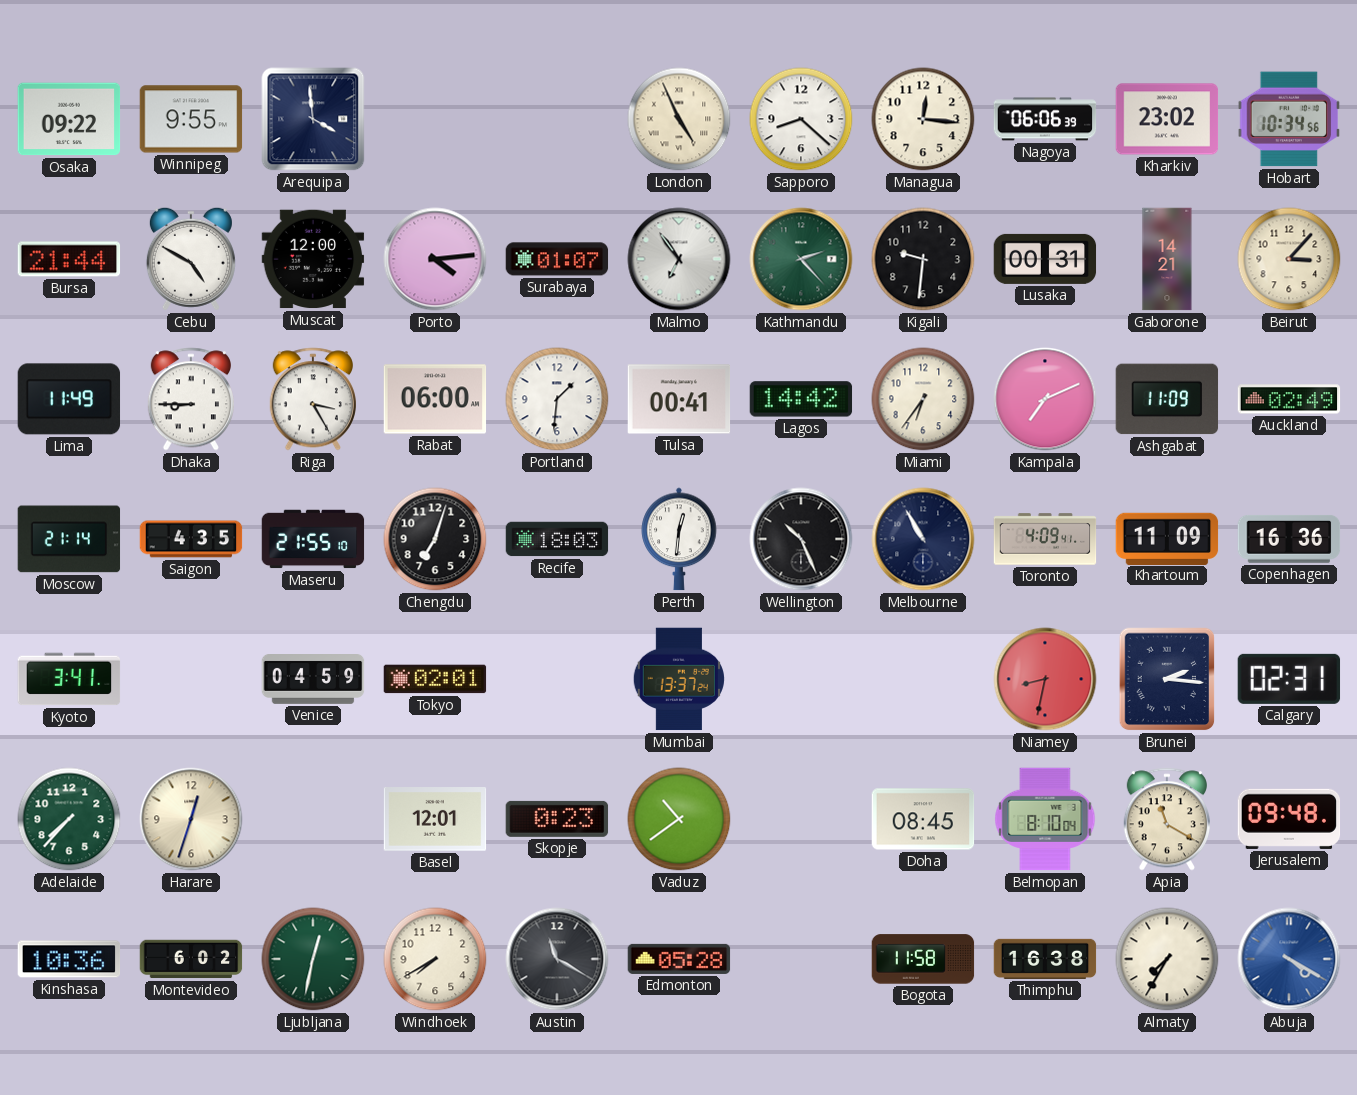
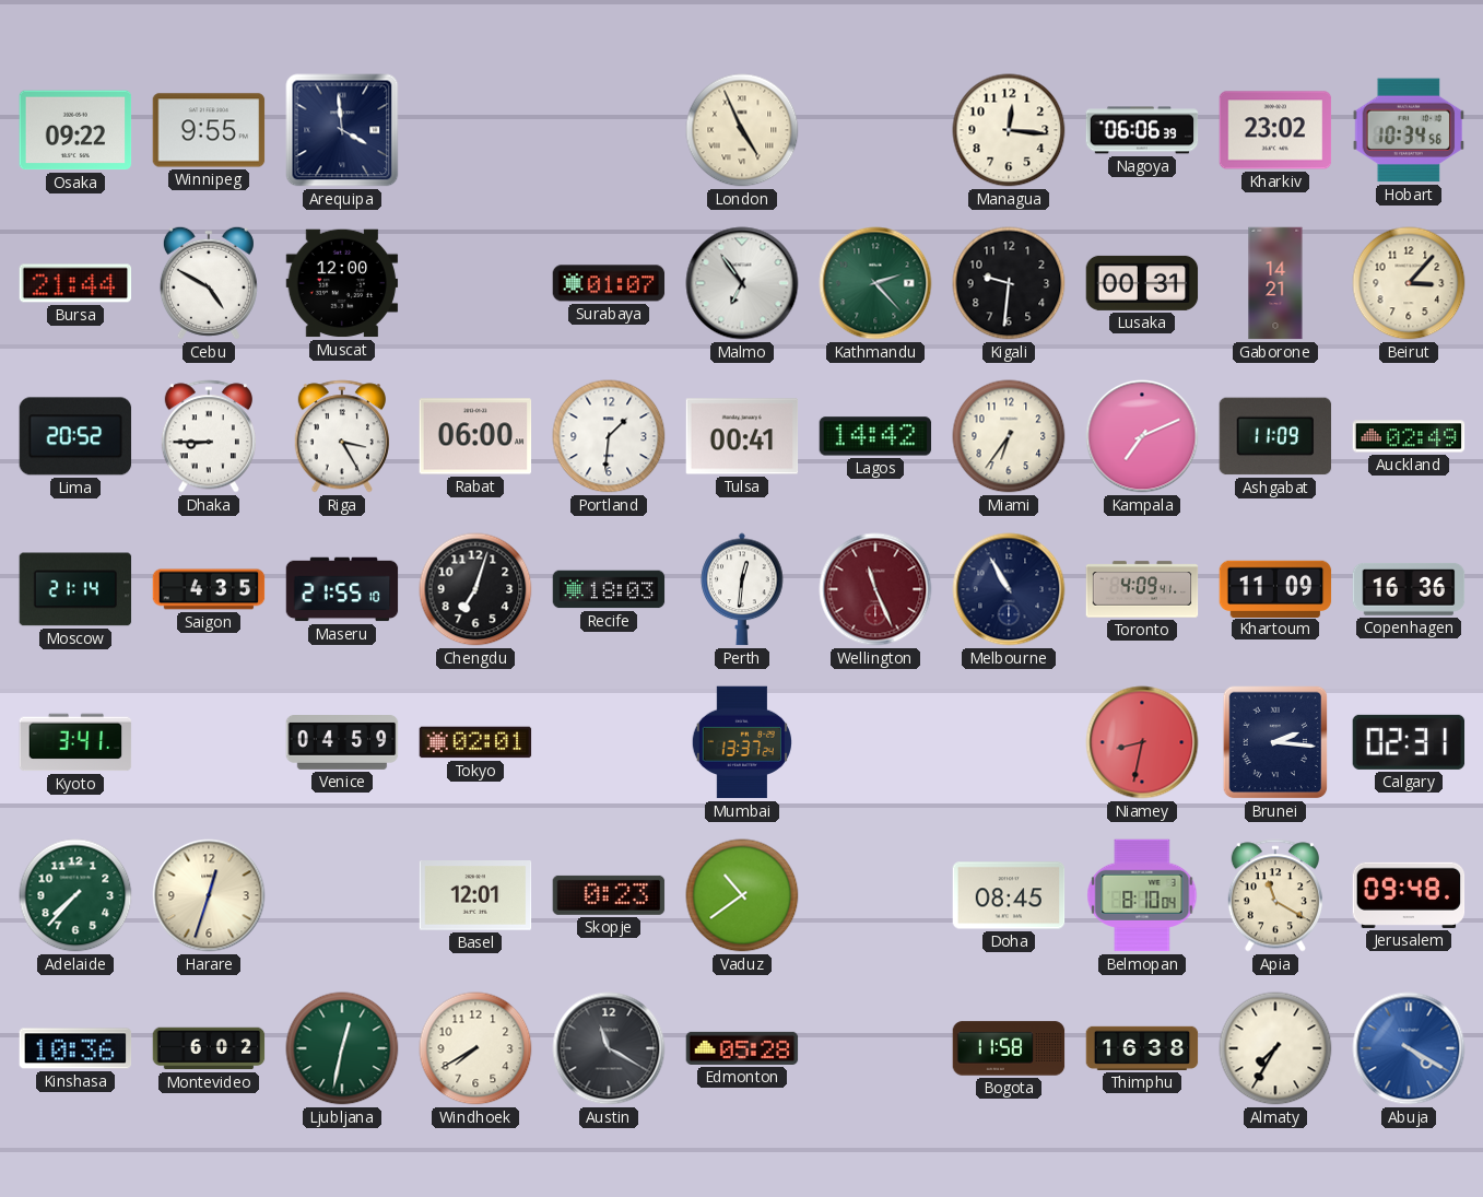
Sapporo: 8:22 -> none
Porto: 4:14 -> none
Lima: 11:49 -> 20:52
Wellington: 10:26 -> 11:26
Wellington dial: black -> burgundy
